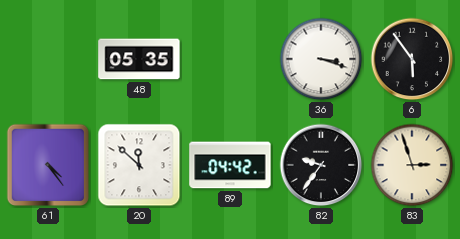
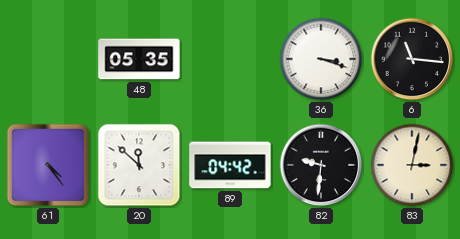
6: 5:54 -> 11:16
82: 9:36 -> 9:31
83: 2:57 -> 3:02
